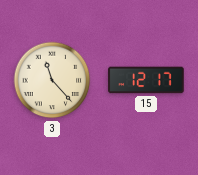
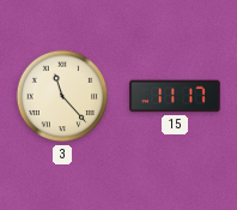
15: 12:17 -> 11:17
